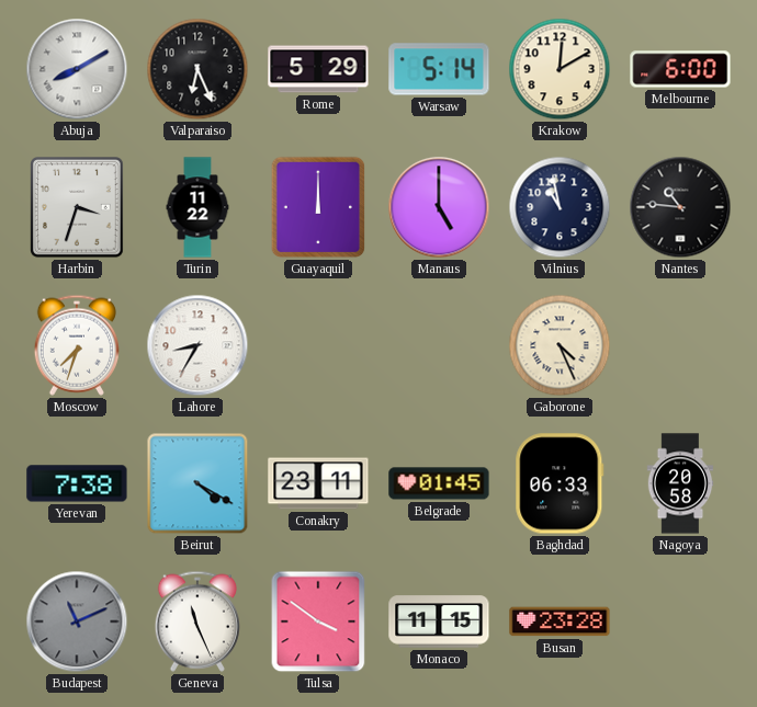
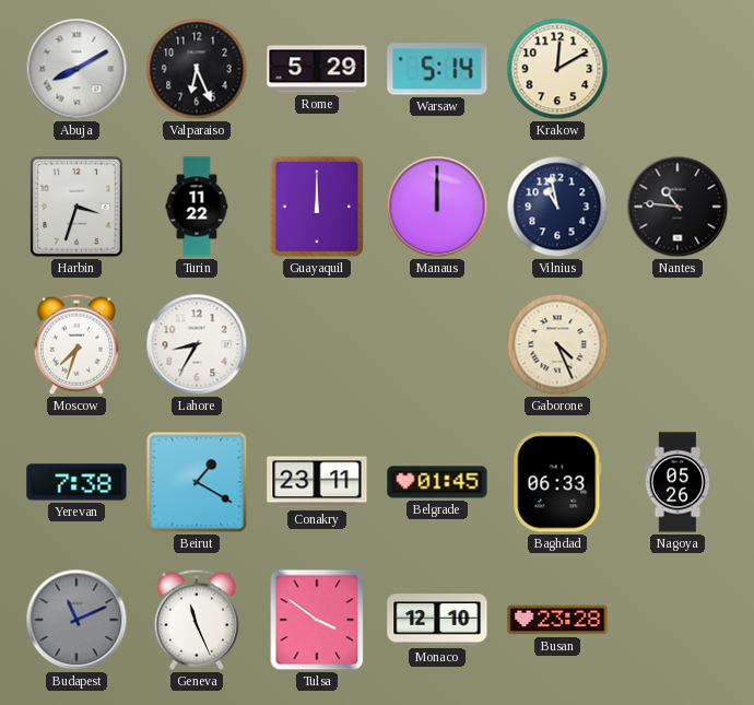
Melbourne: 6:00 -> none
Manaus: 5:00 -> 12:00
Beirut: 4:20 -> 1:20
Nagoya: 20:58 -> 05:26
Monaco: 11:15 -> 12:10
